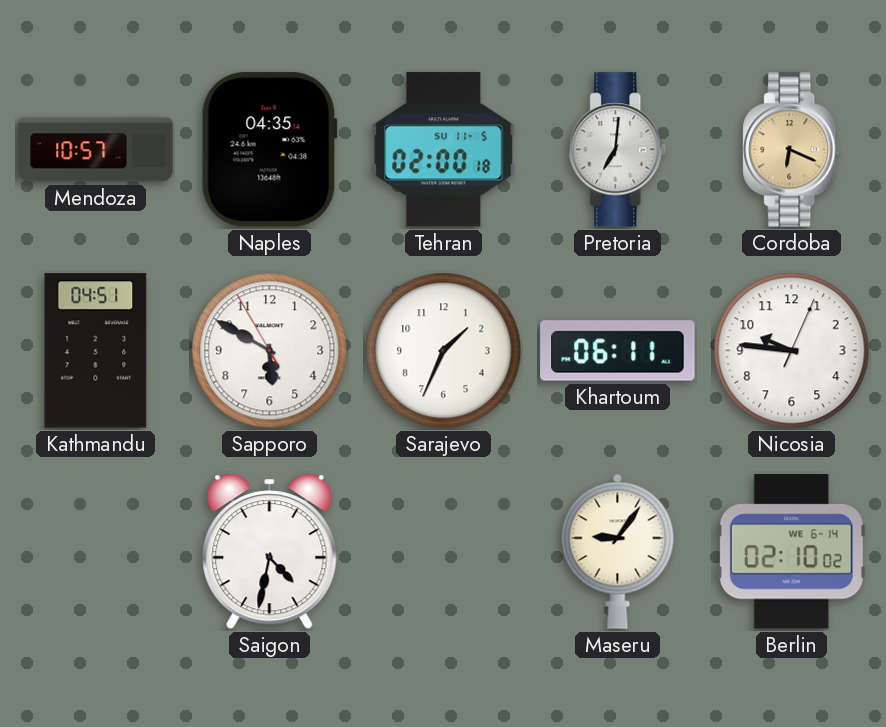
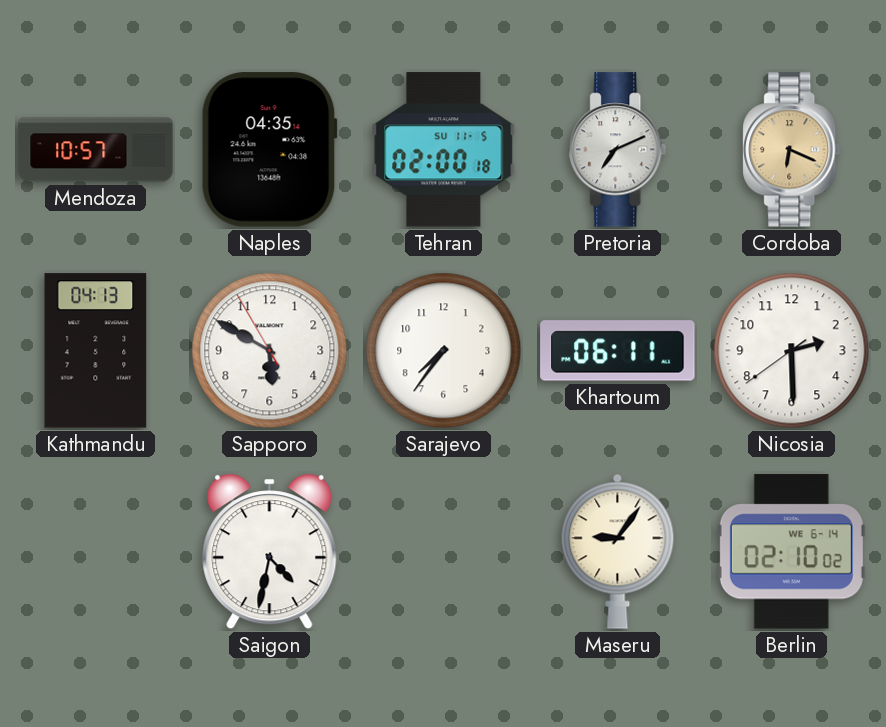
Pretoria: 7:01 -> 7:11
Kathmandu: 04:51 -> 04:13
Sarajevo: 1:34 -> 7:36
Nicosia: 9:46 -> 2:29
